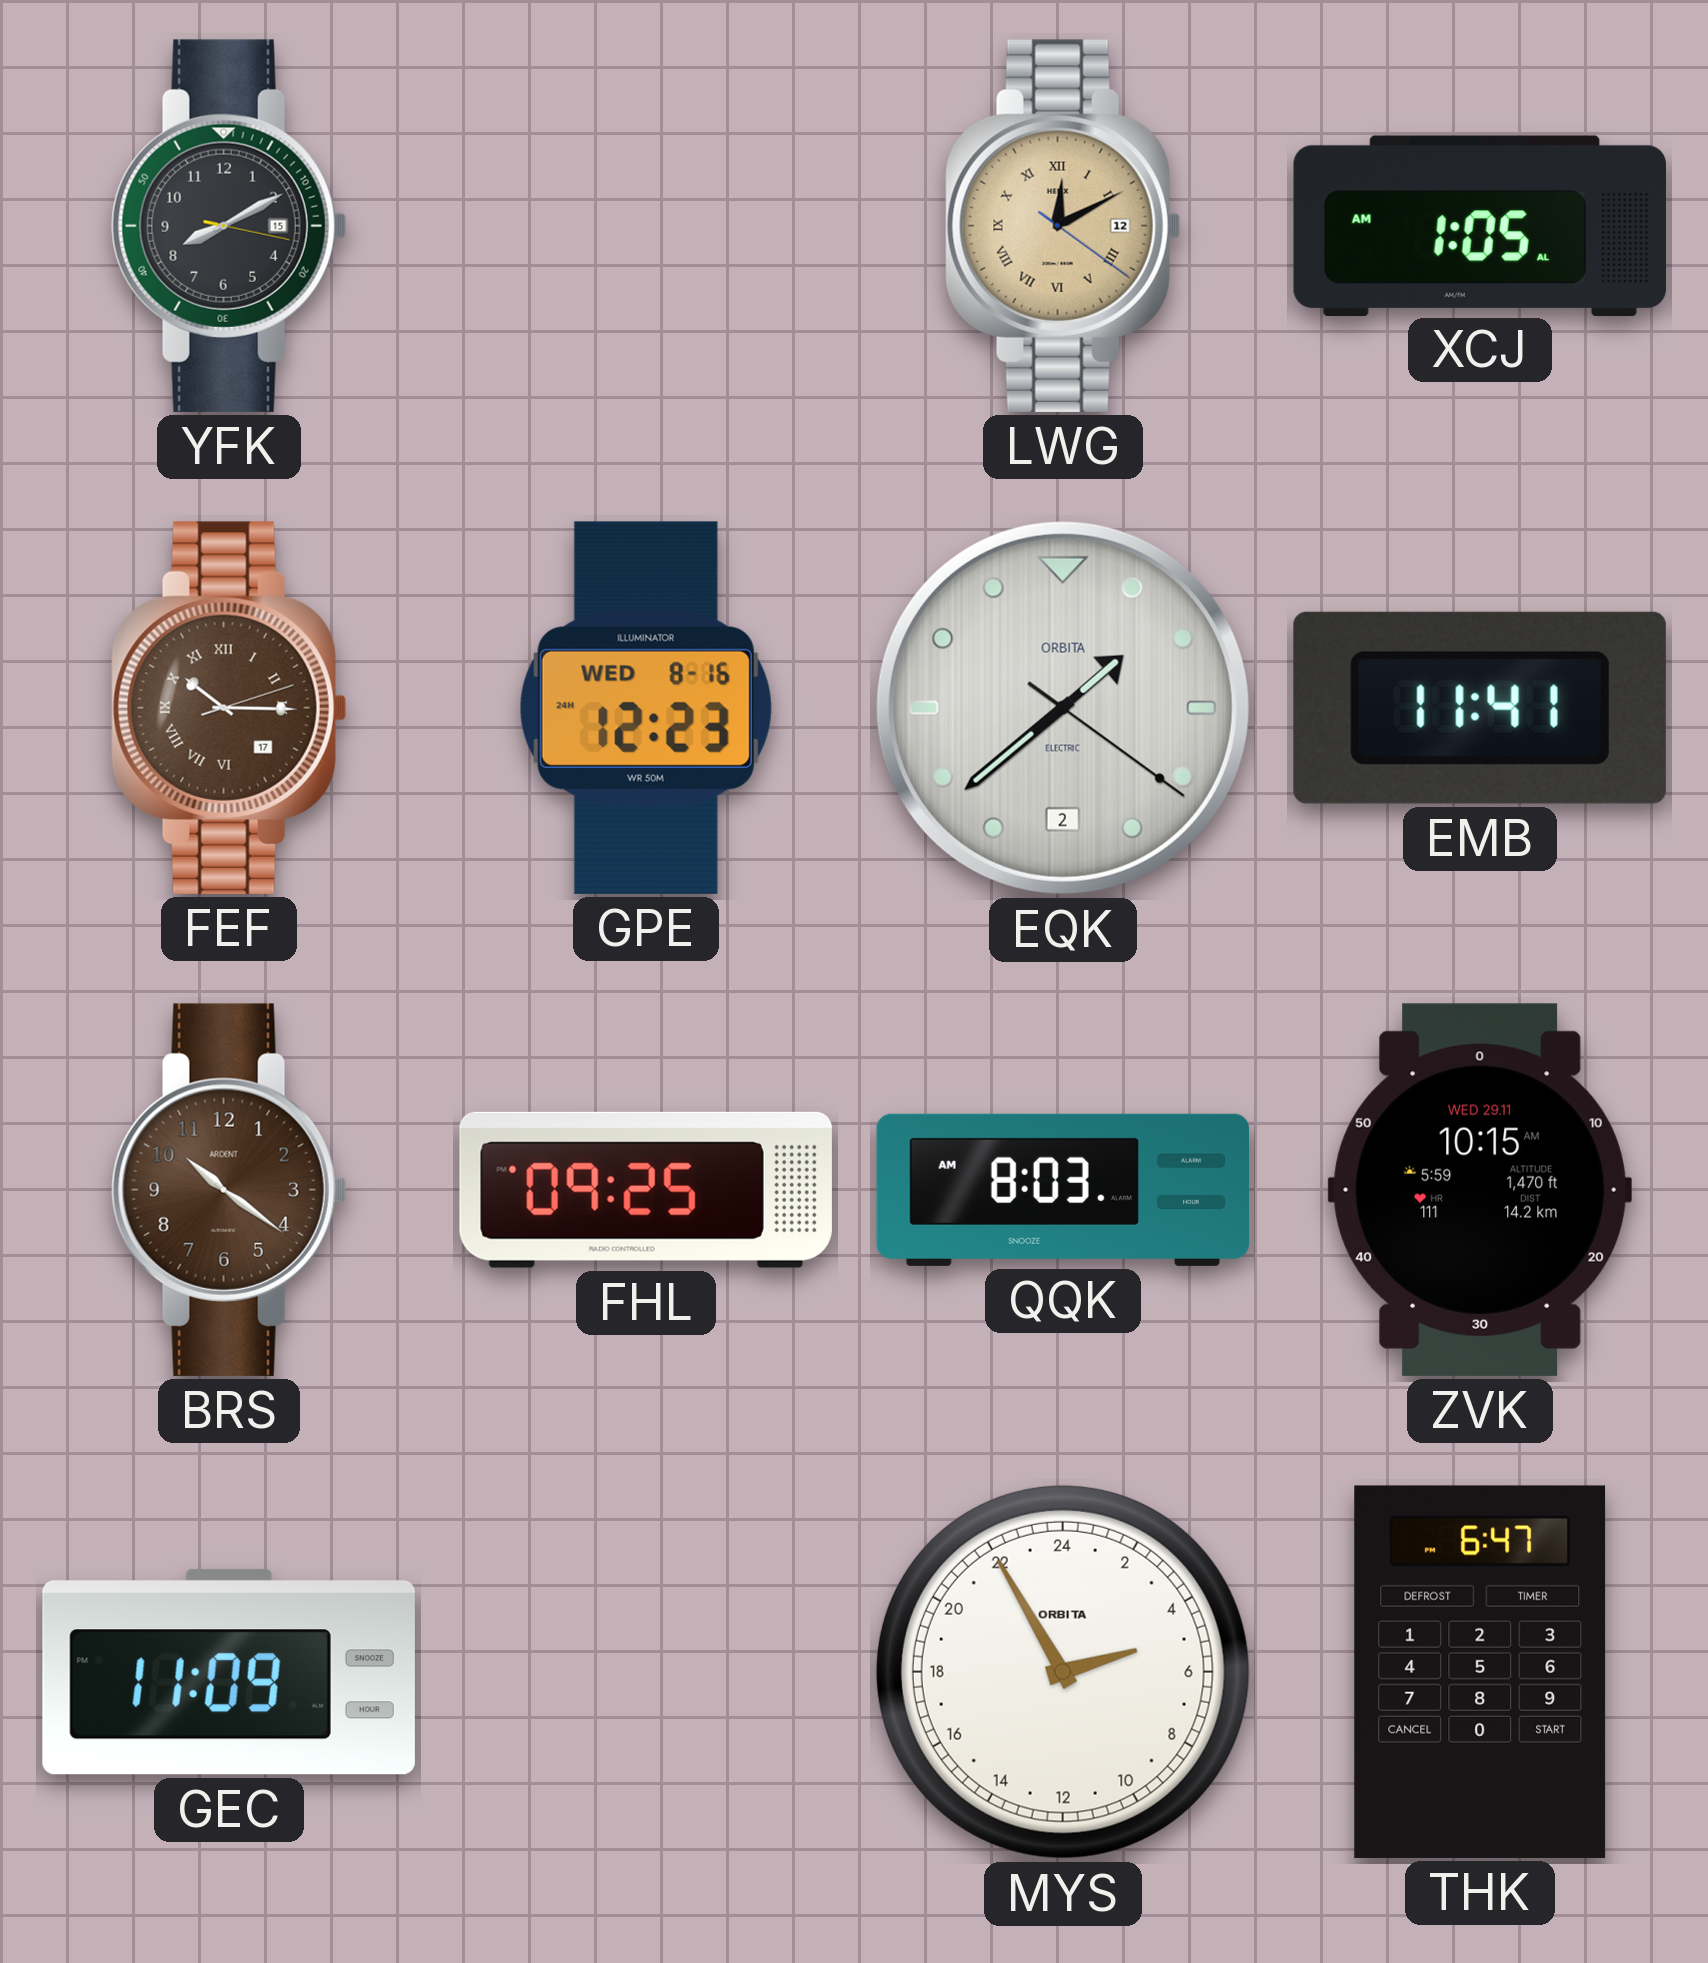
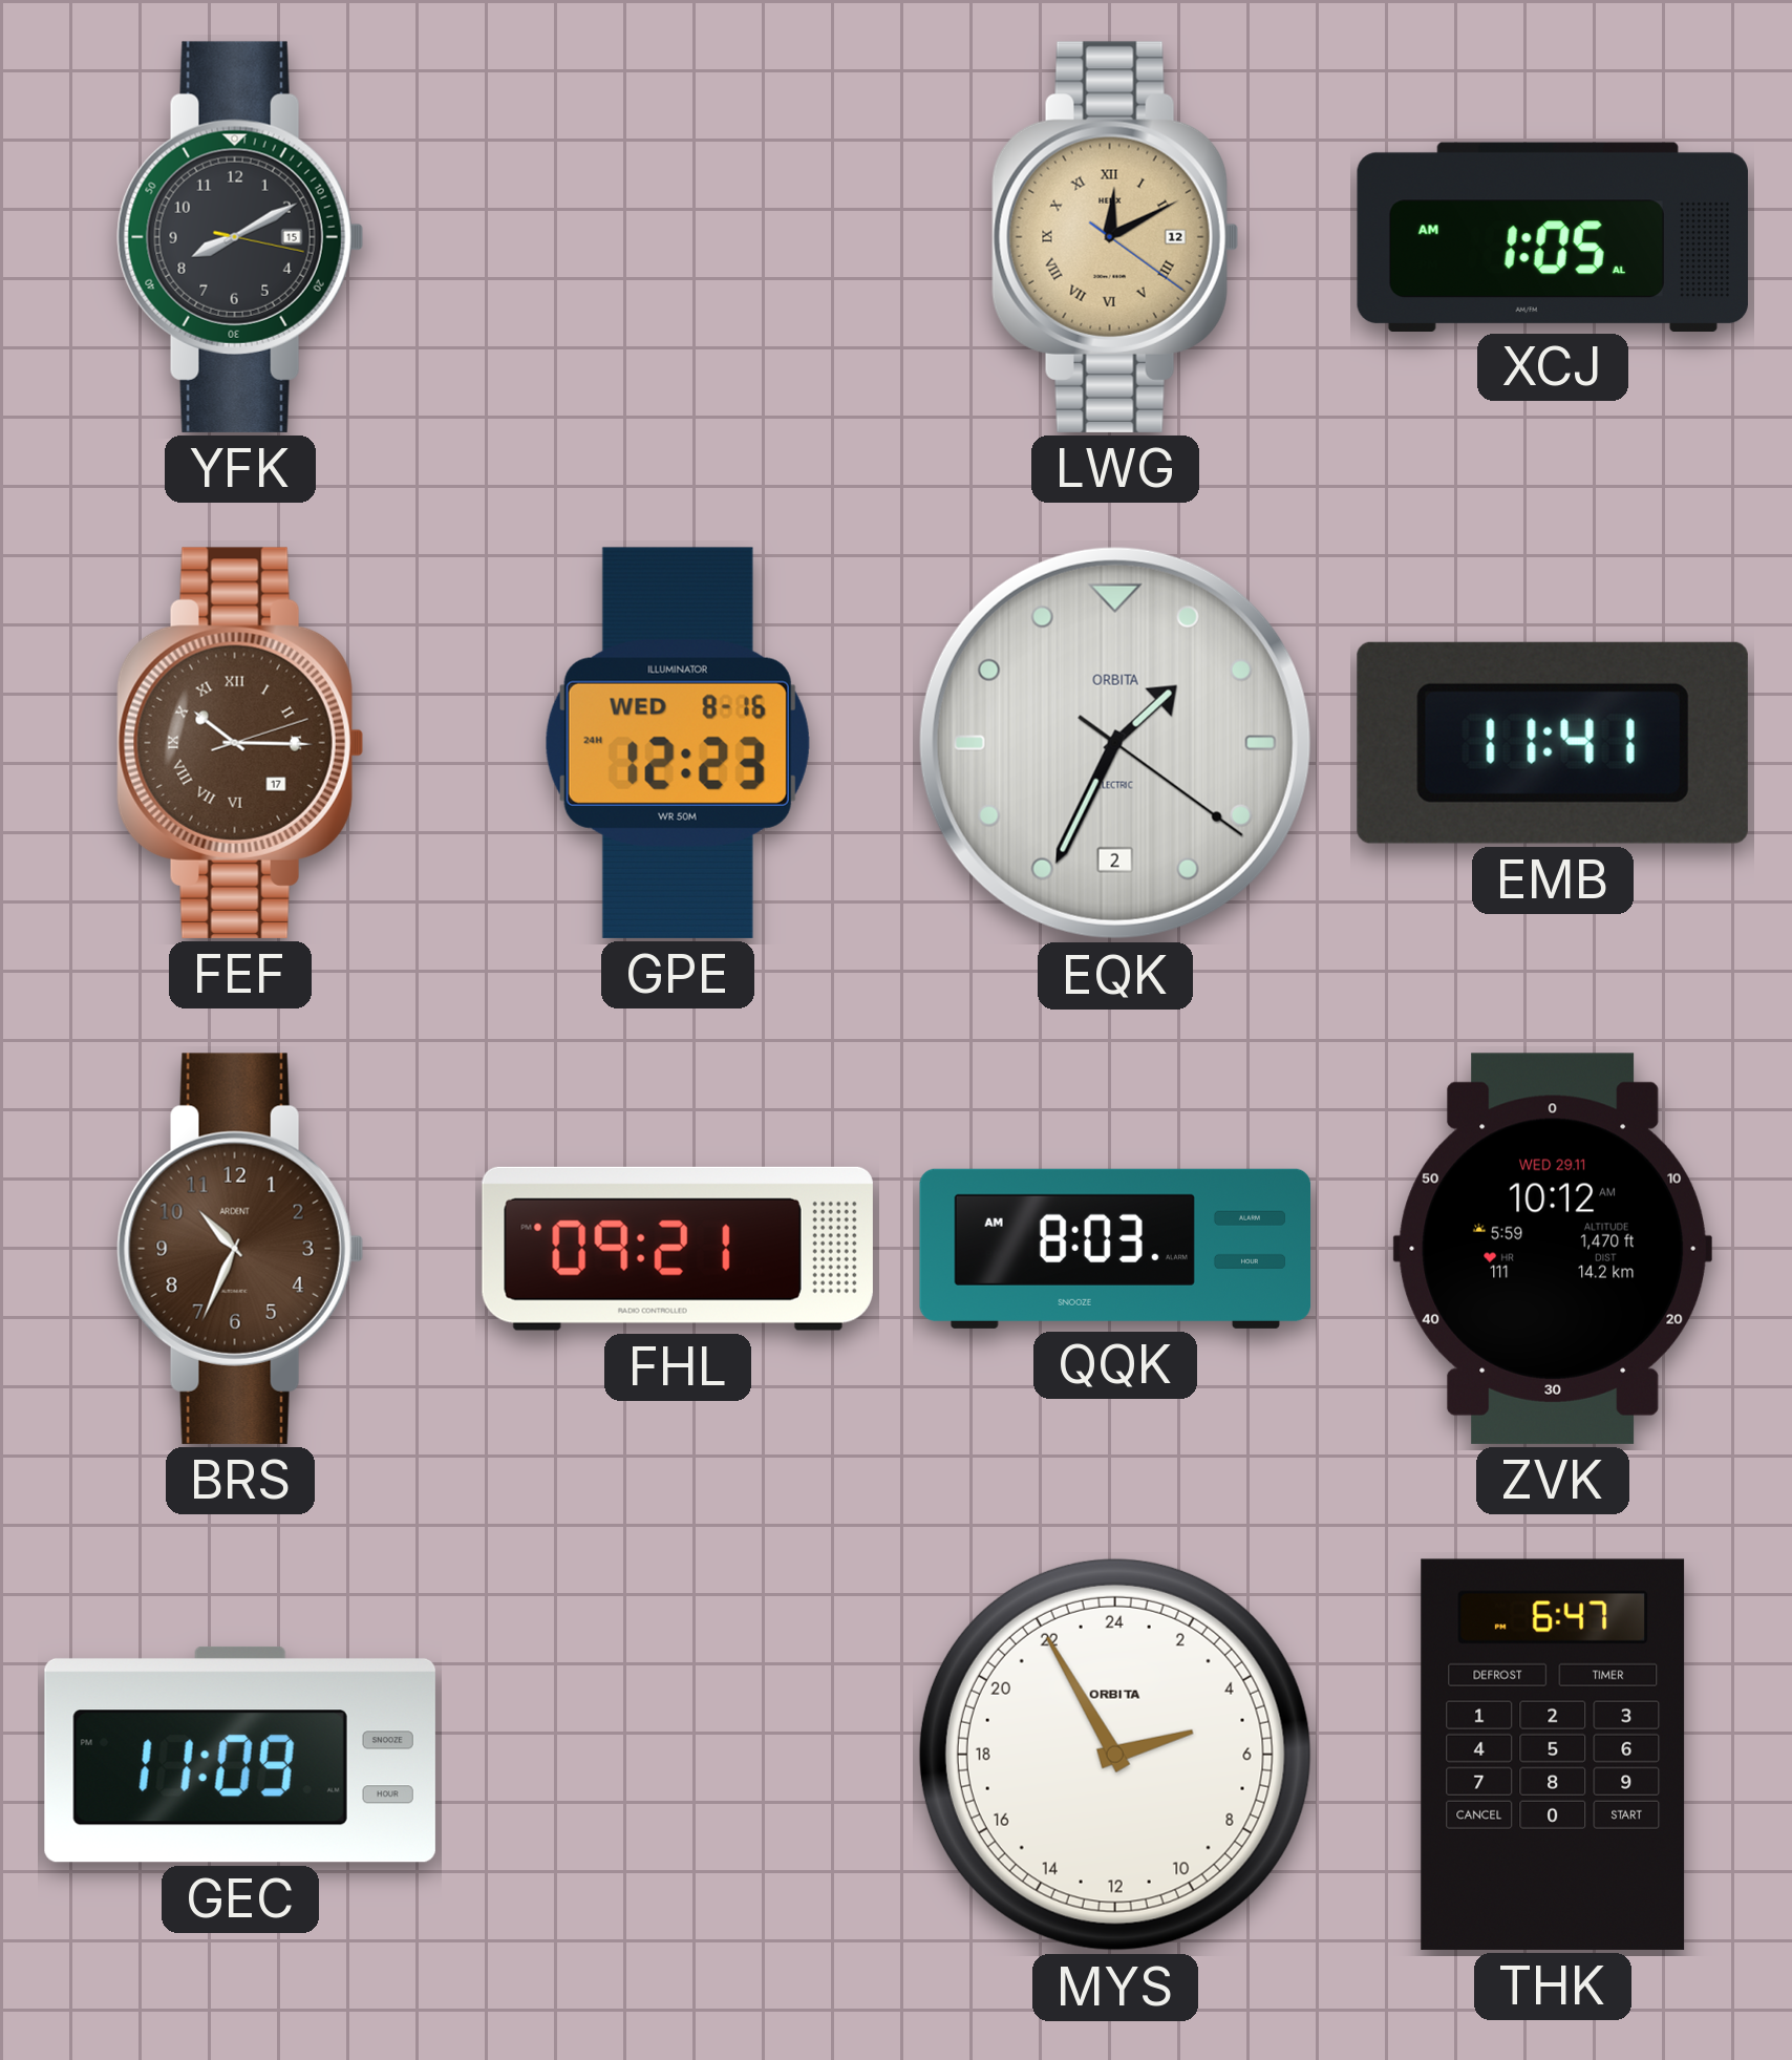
EQK: 1:38 -> 1:34
BRS: 10:21 -> 10:34
FHL: 09:25 -> 09:21
ZVK: 10:15 -> 10:12
